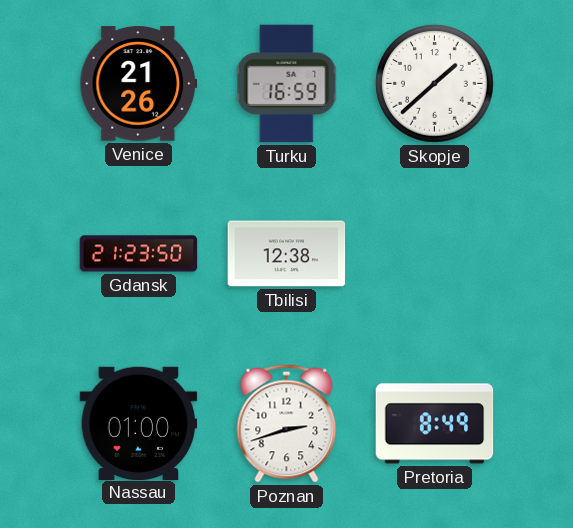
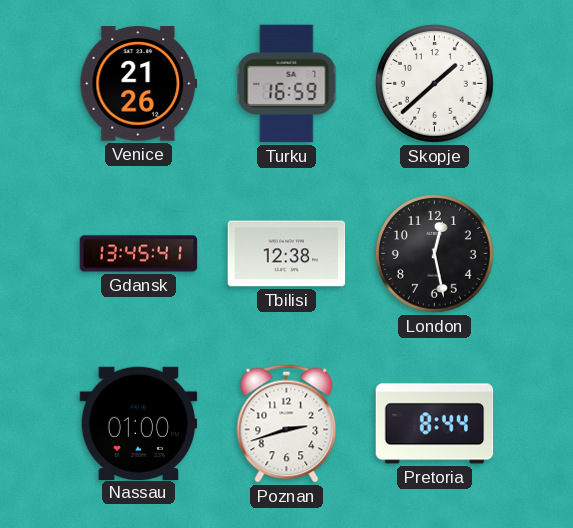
Gdansk: 21:23 -> 13:45
London: none -> 12:28
Pretoria: 8:49 -> 8:44
